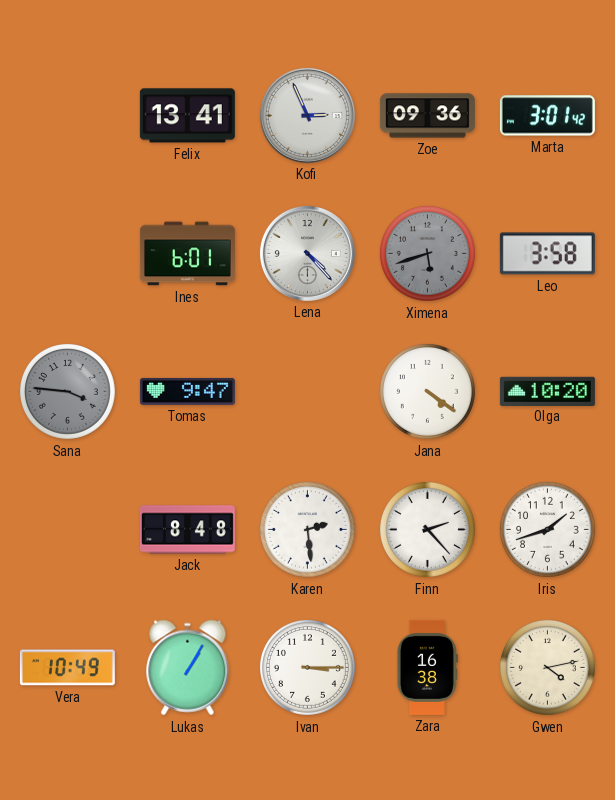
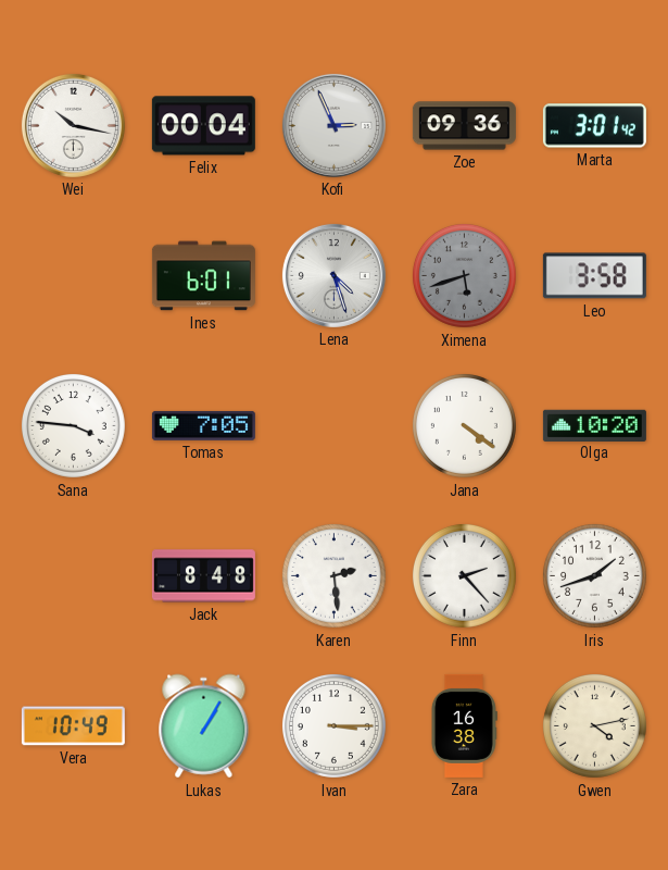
Wei: none -> 10:17
Felix: 13:41 -> 00:04
Lena: 4:23 -> 4:27
Sana dial: grey -> white
Tomas: 9:47 -> 7:05
